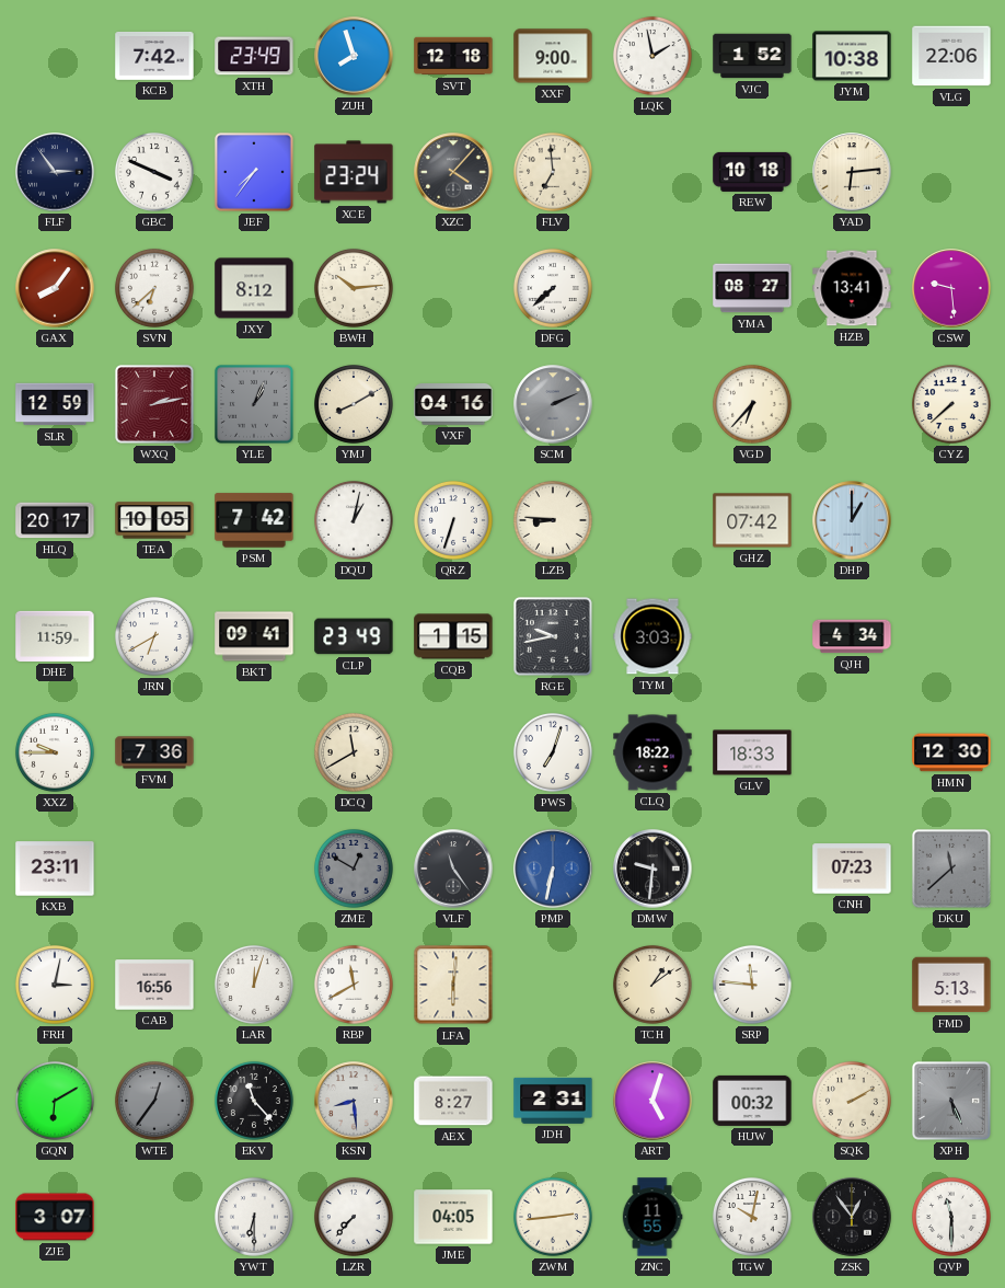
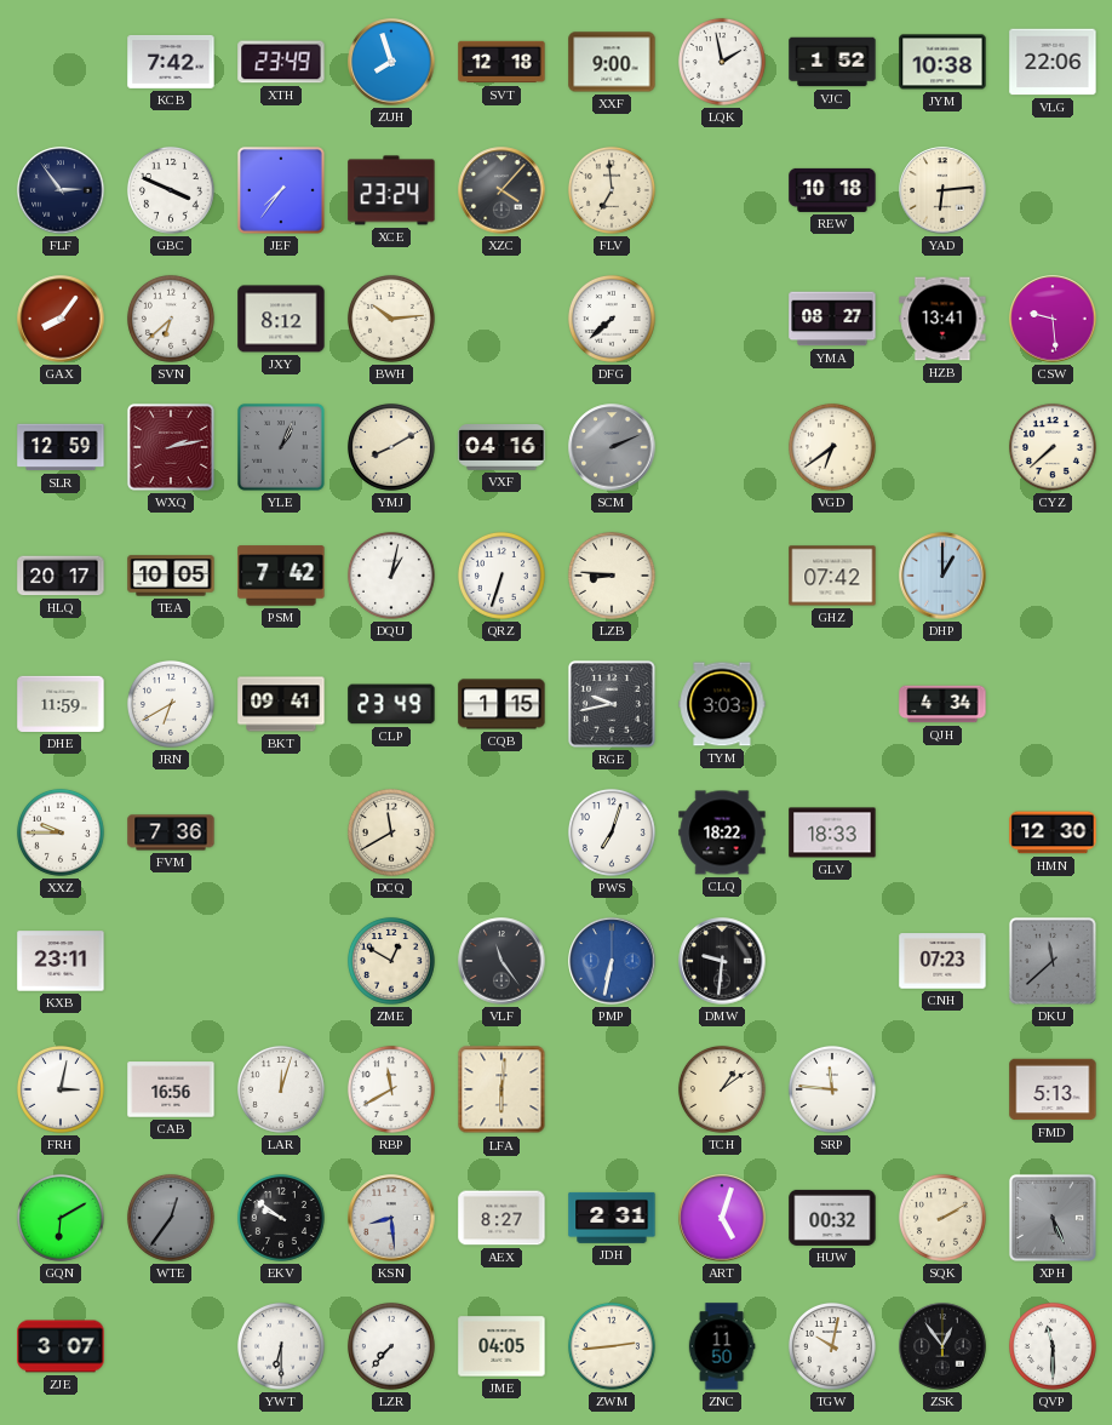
VGD: 6:37 -> 6:39
ZME dial: grey -> cream
EKV: 11:23 -> 9:51
ZNC: 11:55 -> 11:50
